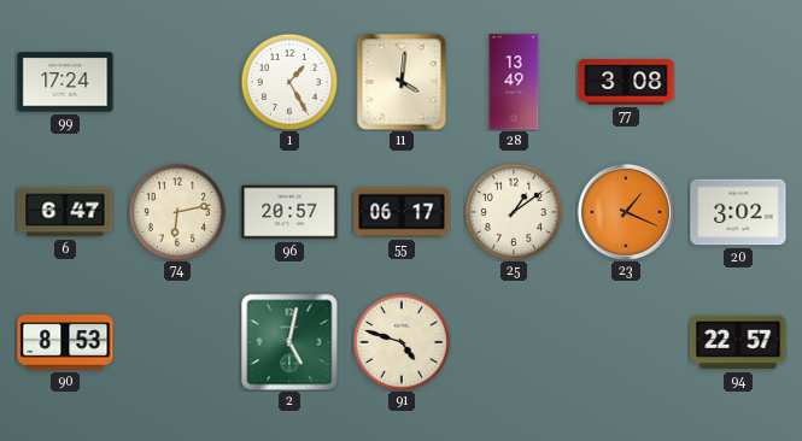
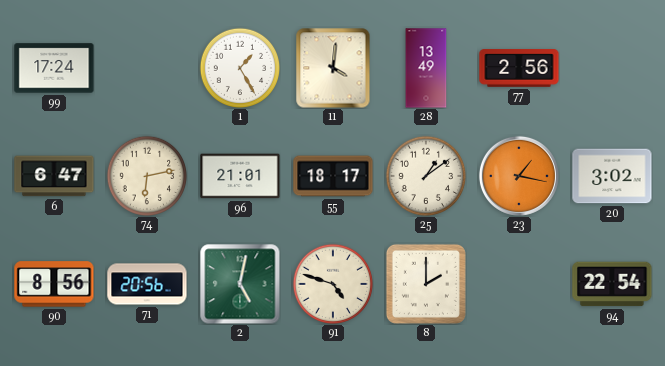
77: 3:08 -> 2:56
96: 20:57 -> 21:01
55: 06:17 -> 18:17
23: 1:19 -> 1:17
90: 8:53 -> 8:56
71: none -> 20:56
8: none -> 2:00
94: 22:57 -> 22:54
